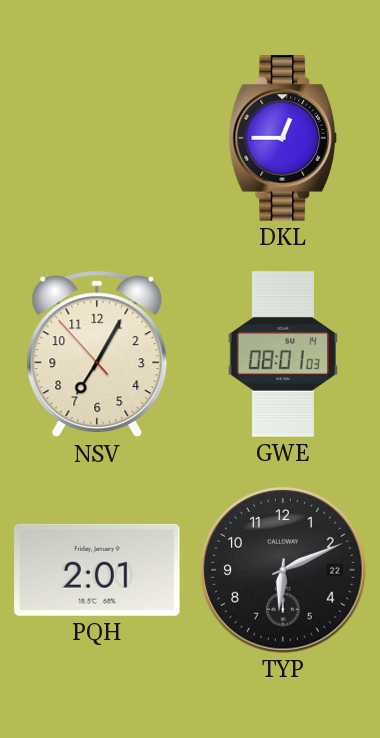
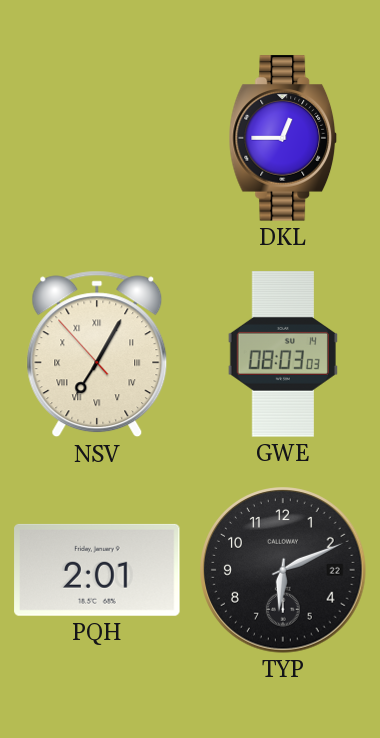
NSV numerals: Arabic -> Roman
GWE: 08:01 -> 08:03
